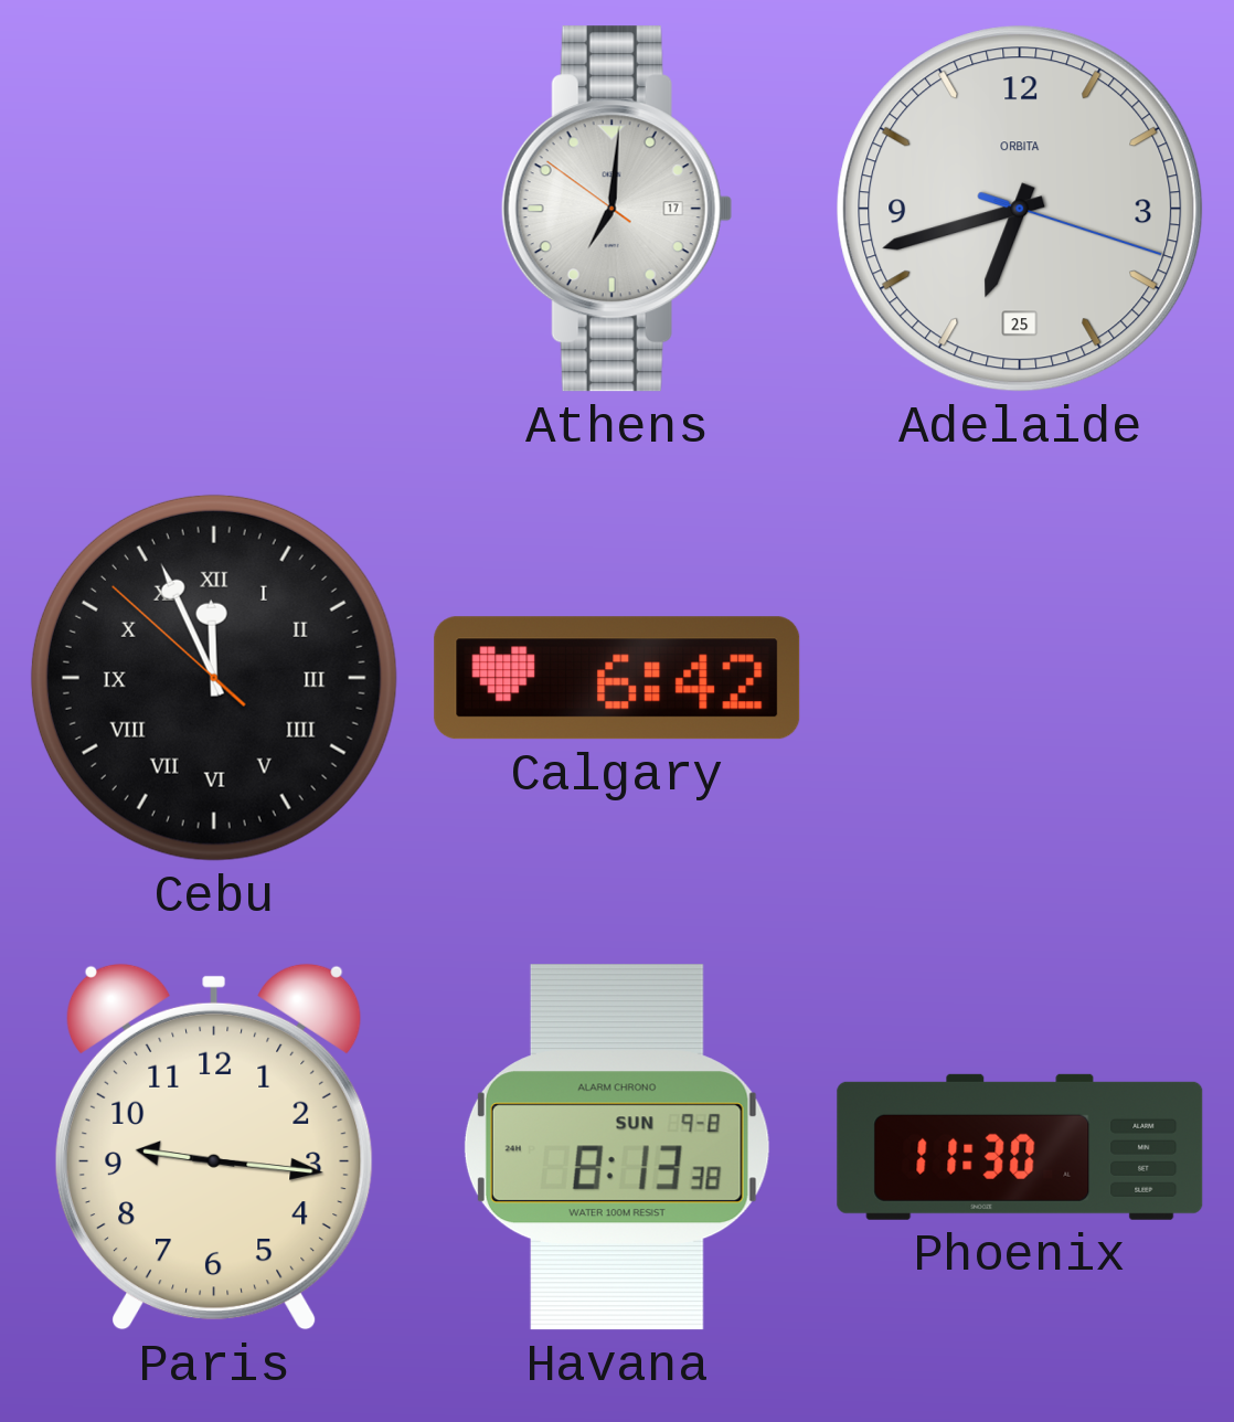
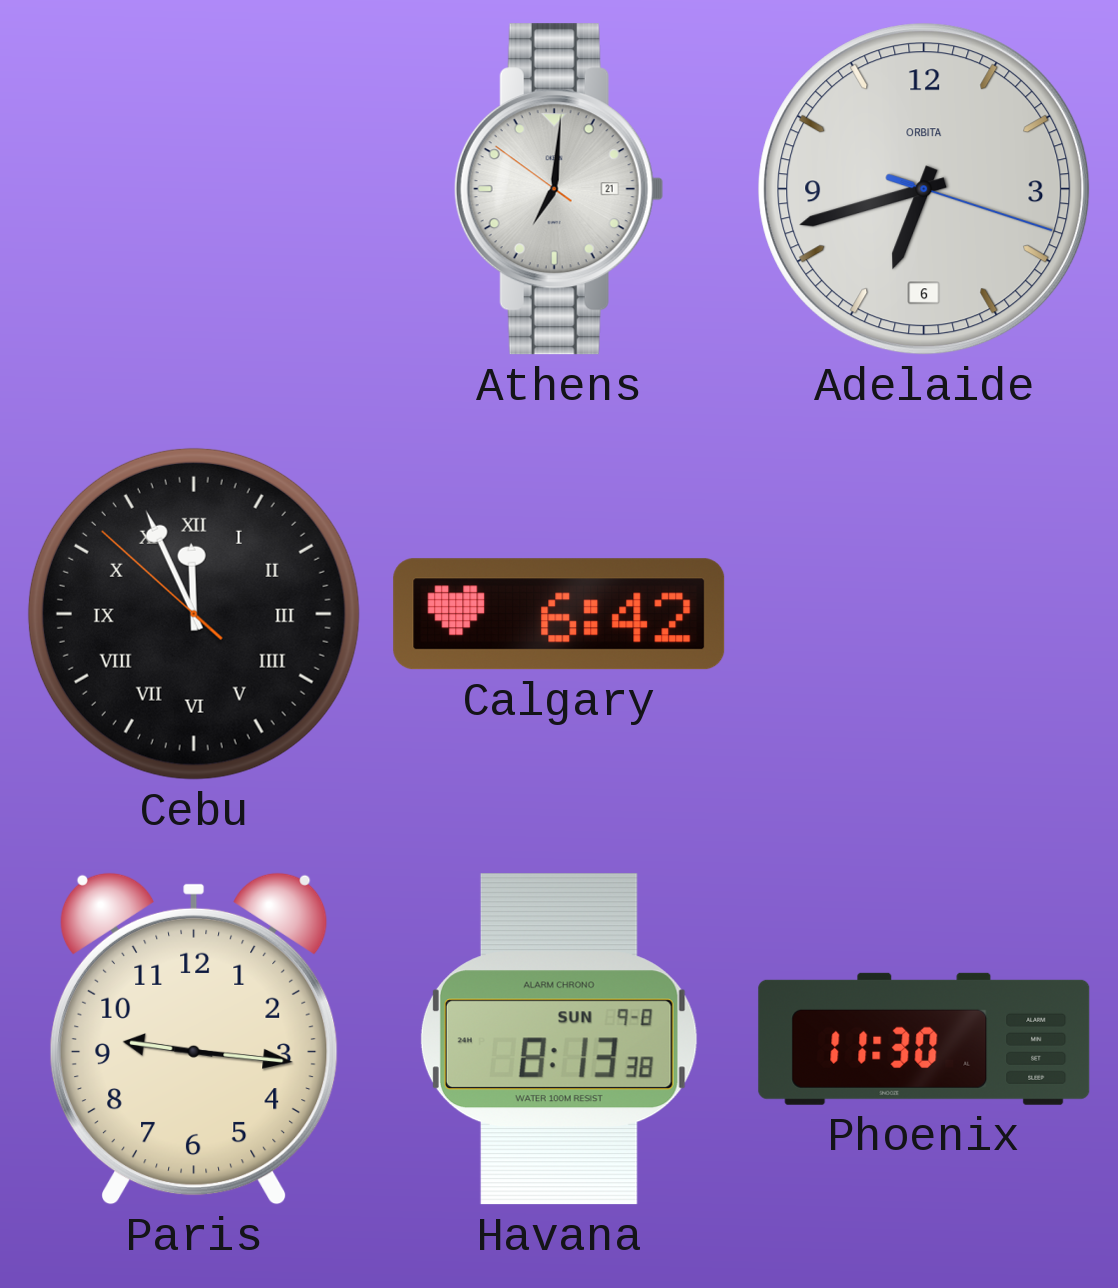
Athens date: 17 -> 21
Adelaide date: 25 -> 6
